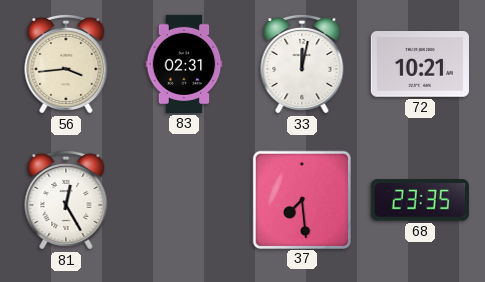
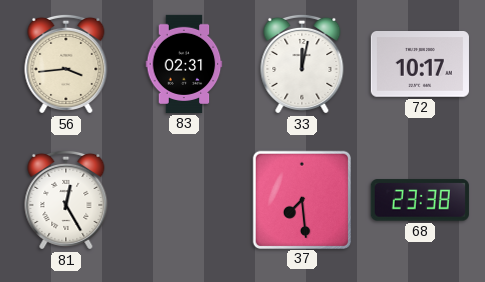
72: 10:21 -> 10:17
68: 23:35 -> 23:38
